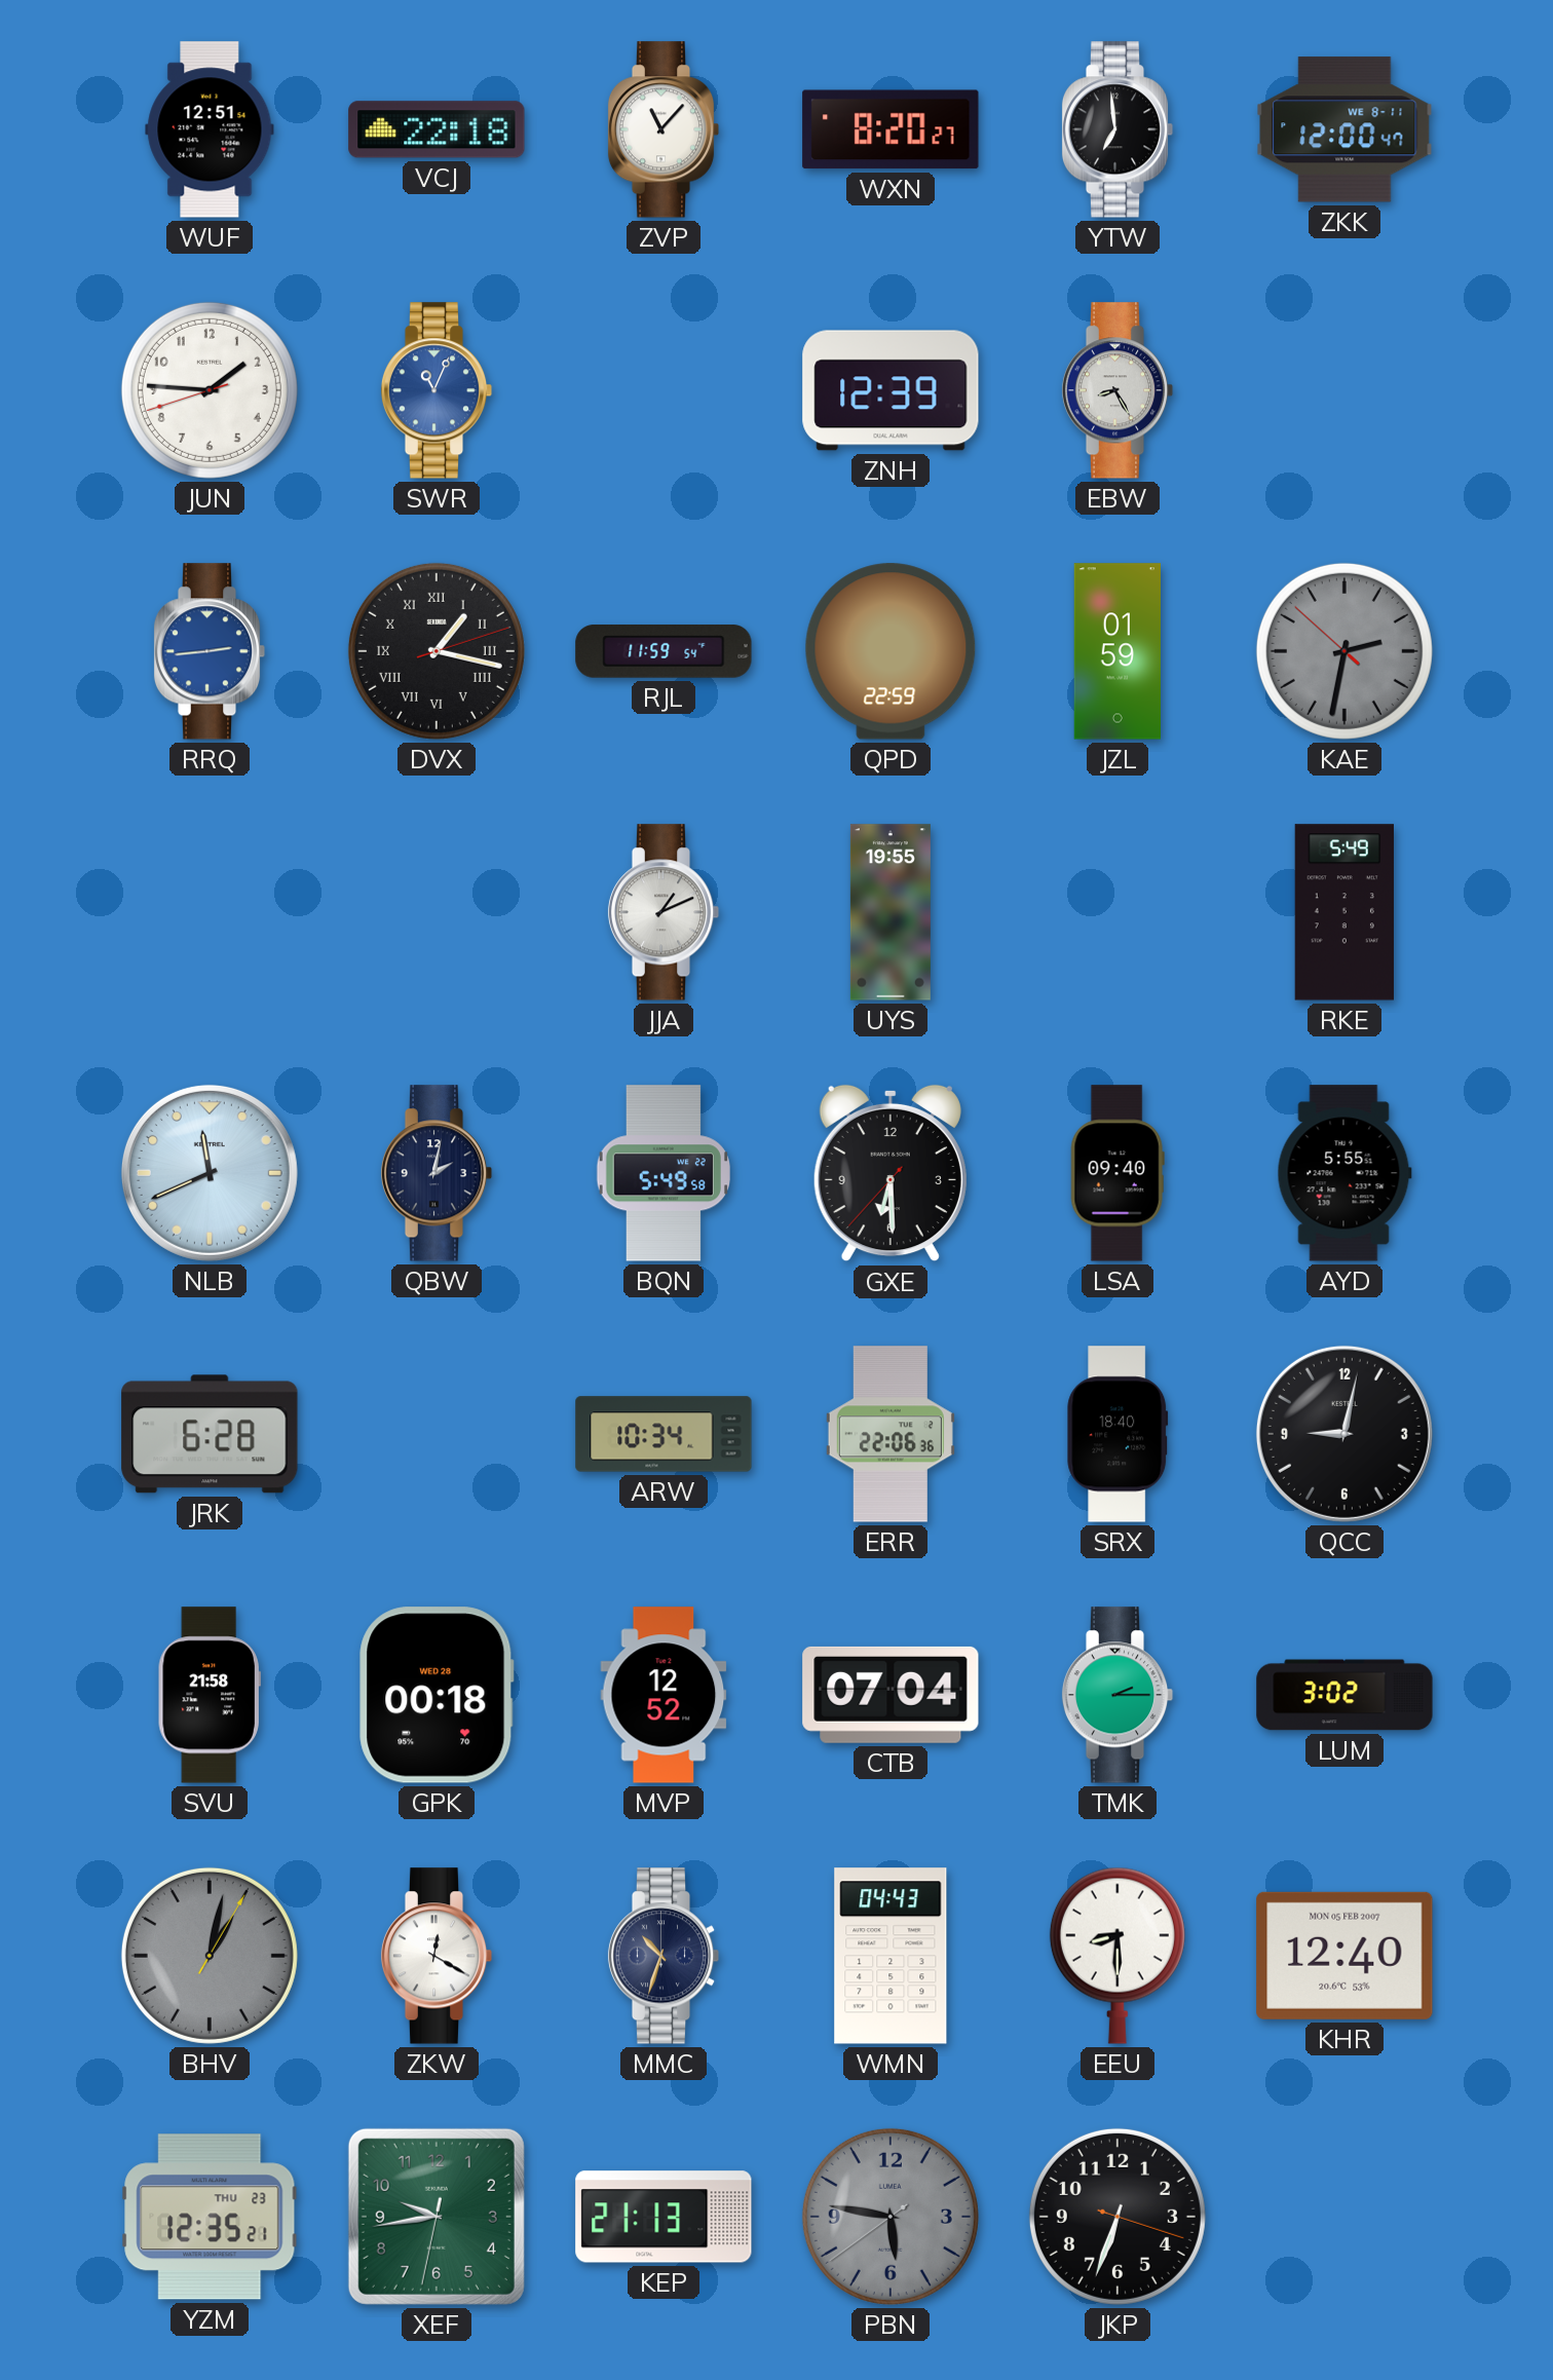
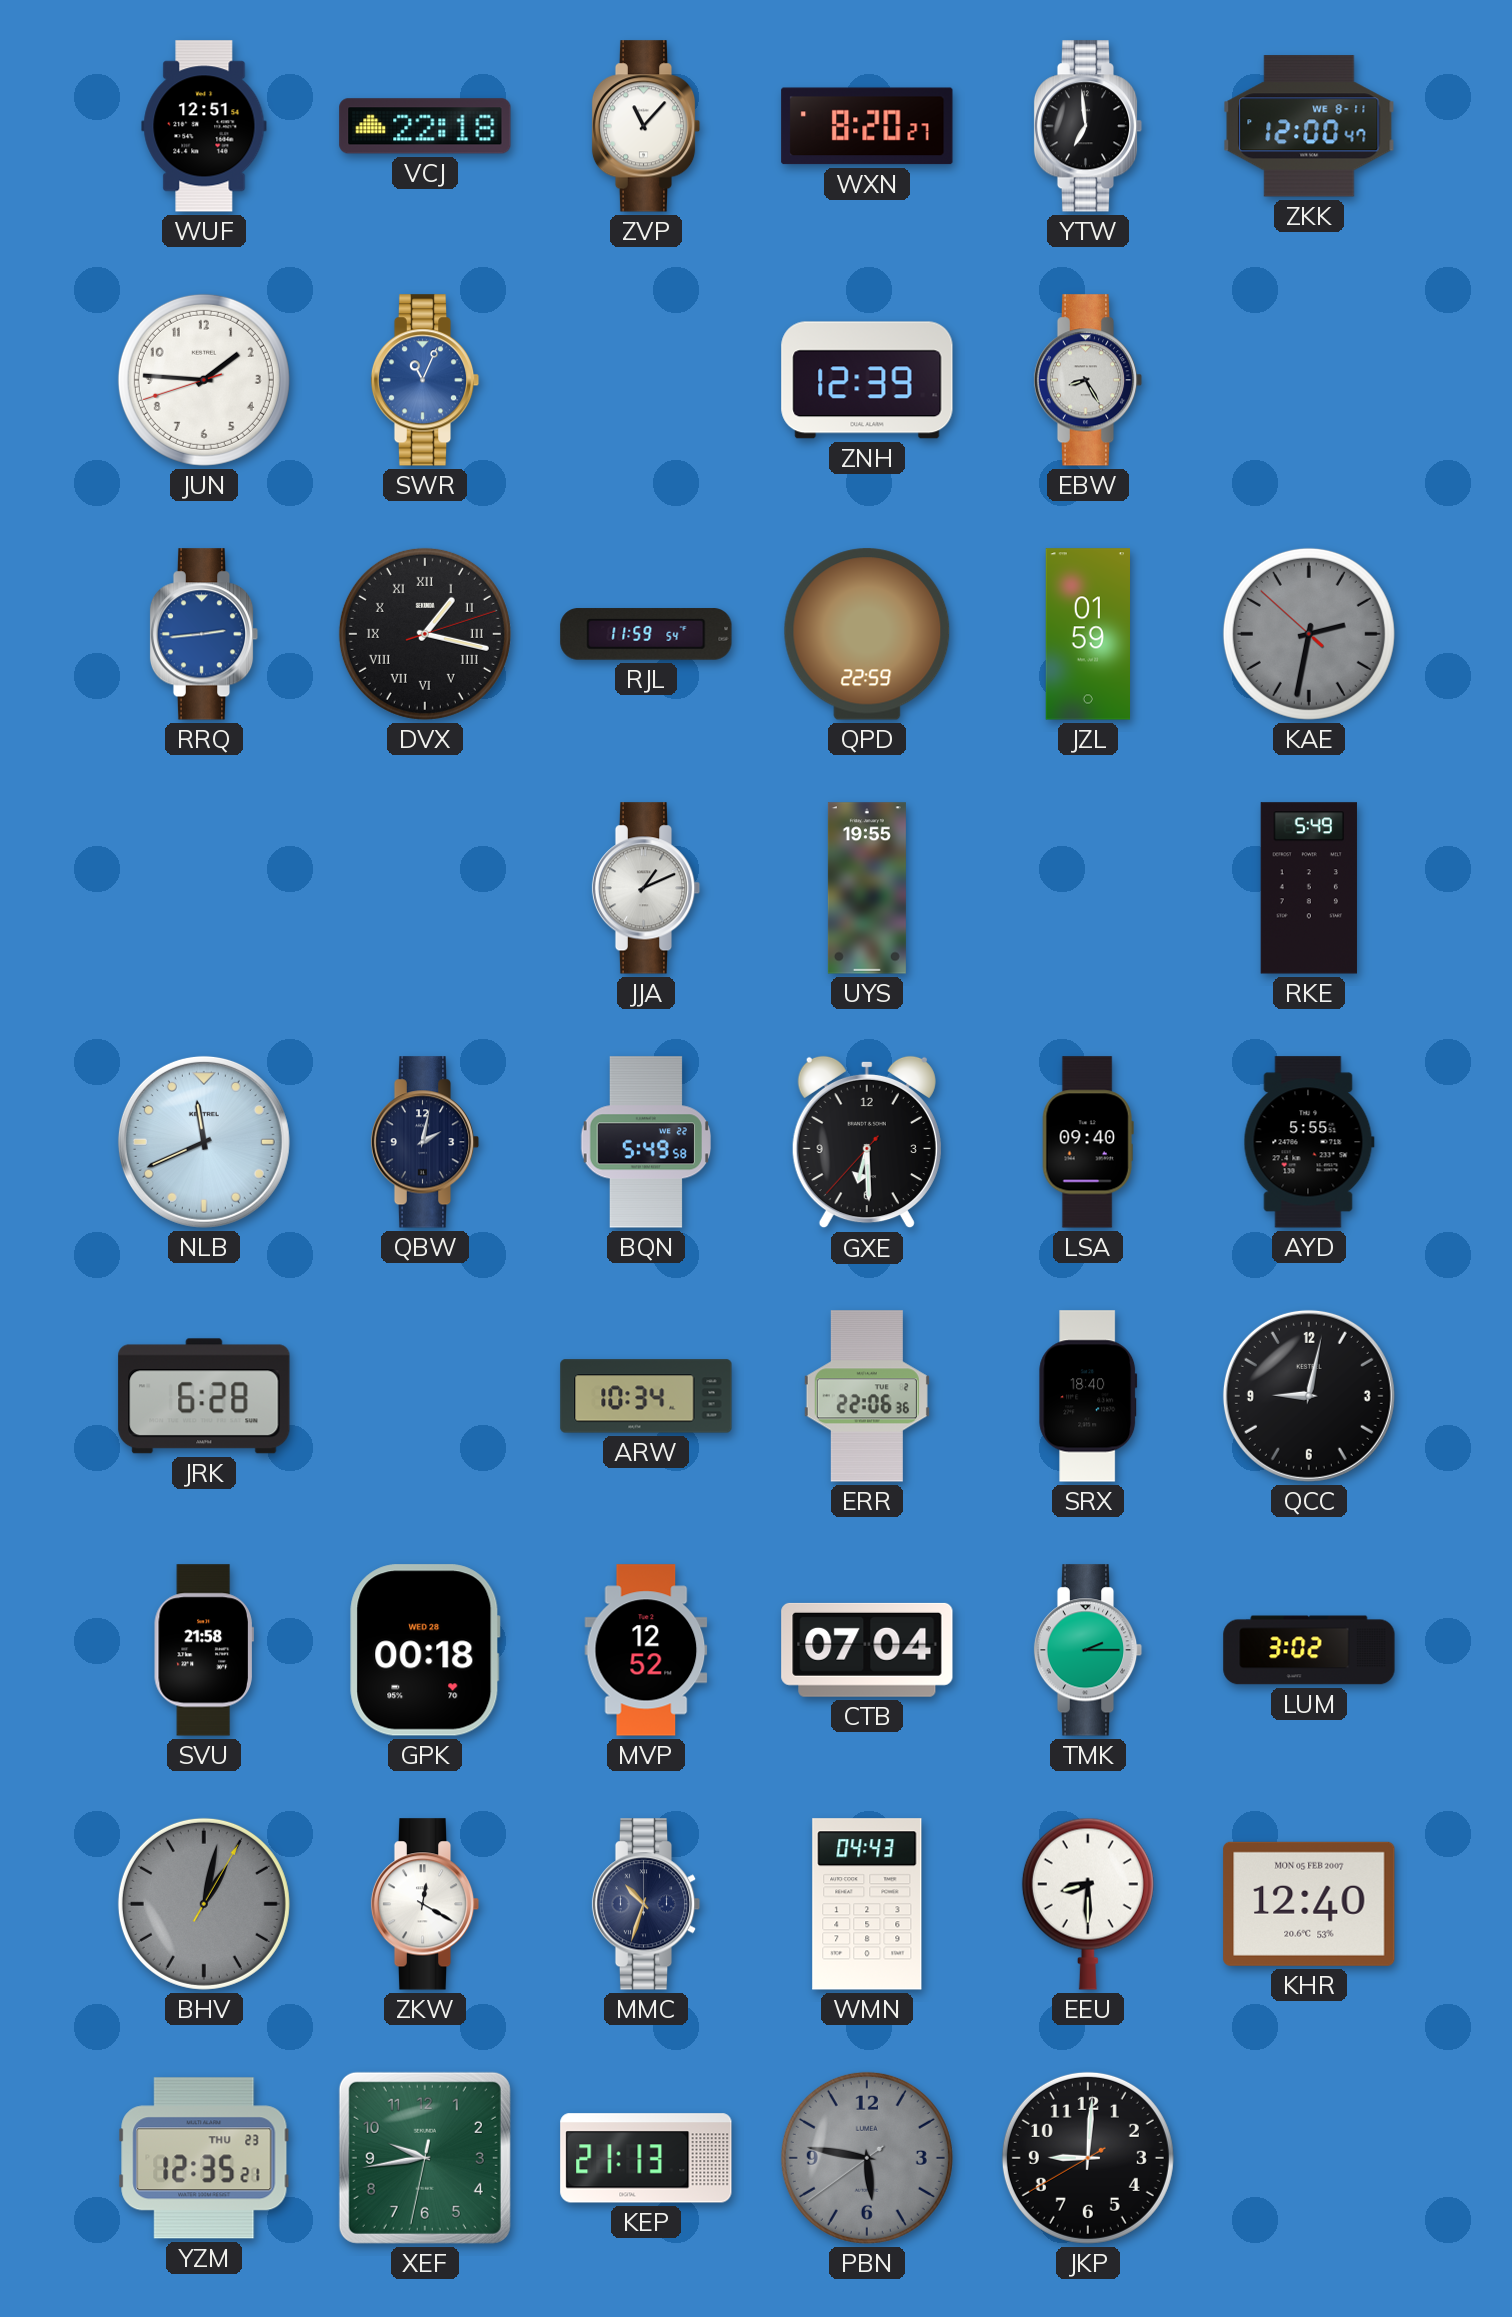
JKP: 6:33 -> 9:00
